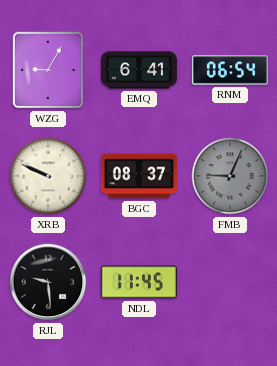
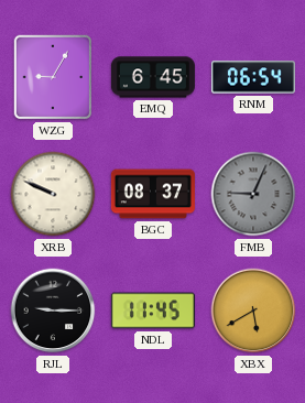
EMQ: 6:41 -> 6:45
RJL: 9:29 -> 9:15
XBX: none -> 5:40
